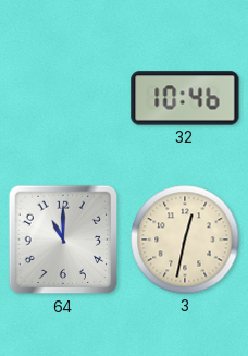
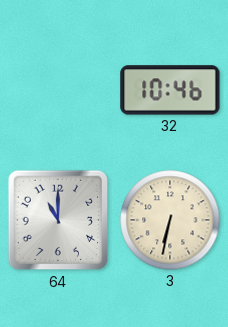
3: 12:32 -> 6:32
